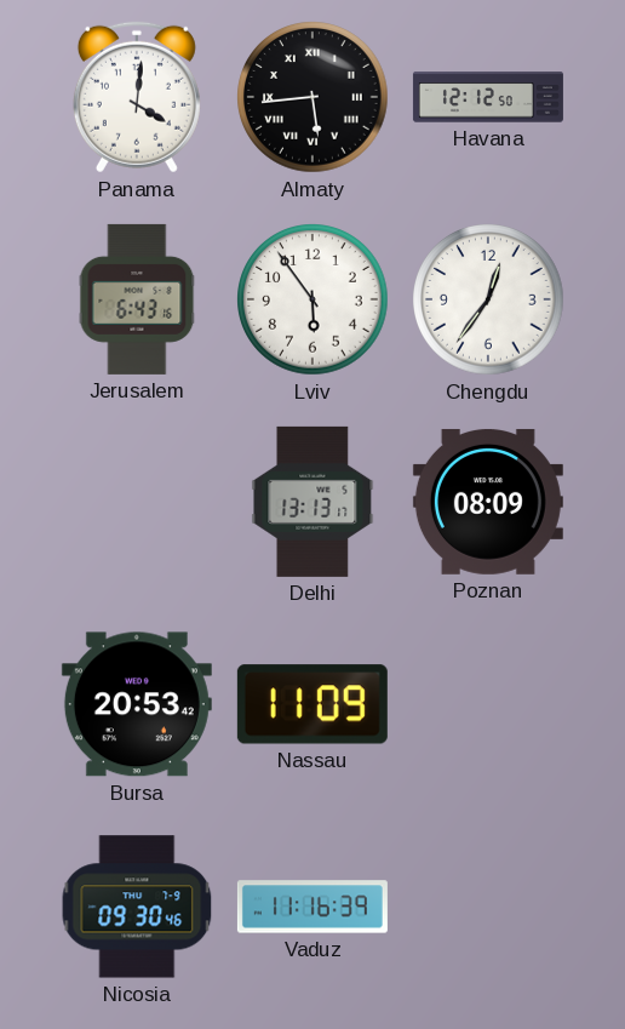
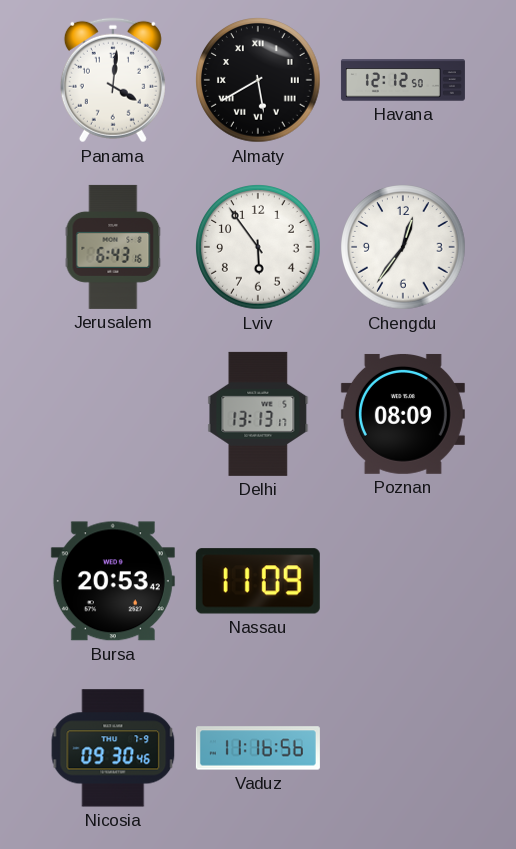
Almaty: 5:44 -> 5:40
Vaduz: 11:16:39 -> 11:16:56
